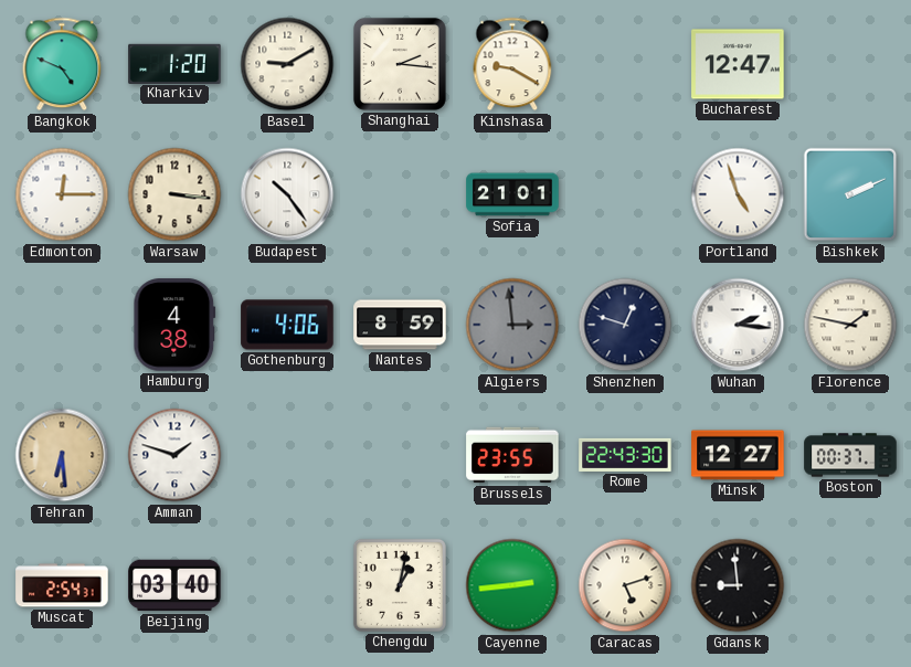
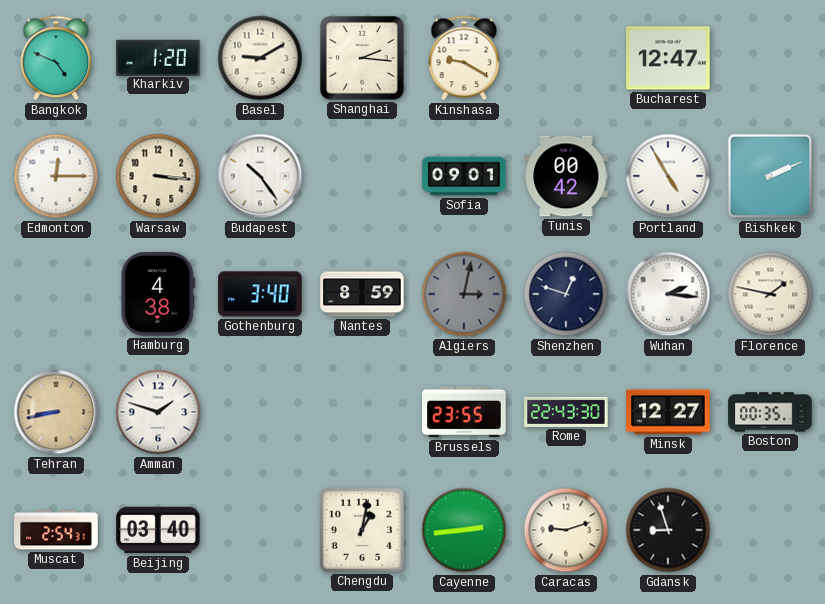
Sofia: 21:01 -> 09:01
Tunis: none -> 00:42
Portland: 4:57 -> 4:55
Gothenburg: 4:06 -> 3:40
Algiers: 2:59 -> 3:02
Tehran: 6:29 -> 8:43
Boston: 00:37 -> 00:35
Caracas: 5:12 -> 9:12
Gdansk: 8:59 -> 8:57
